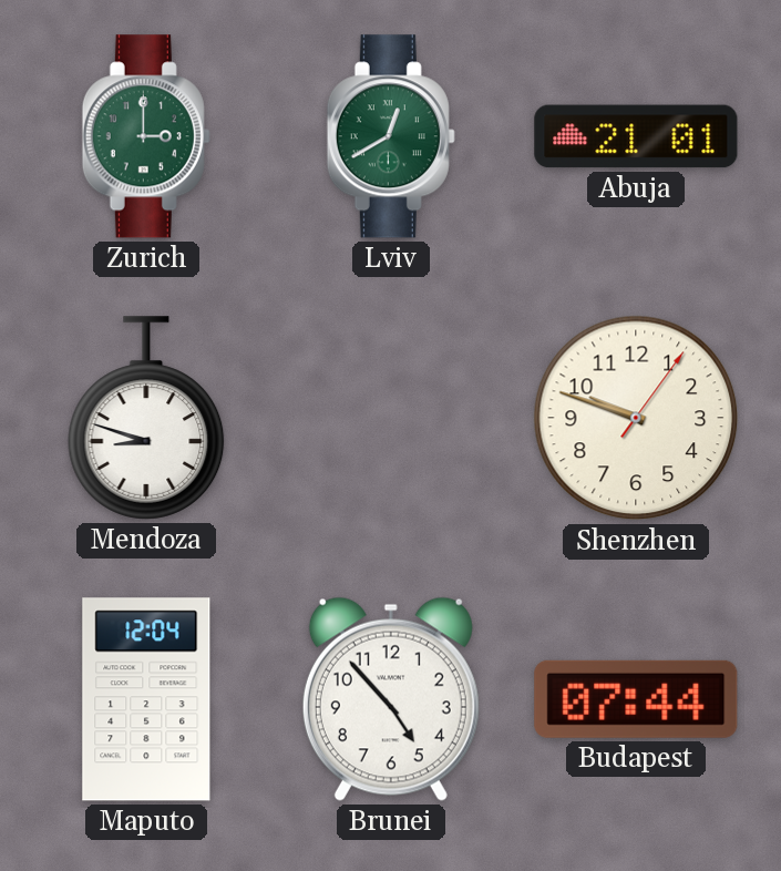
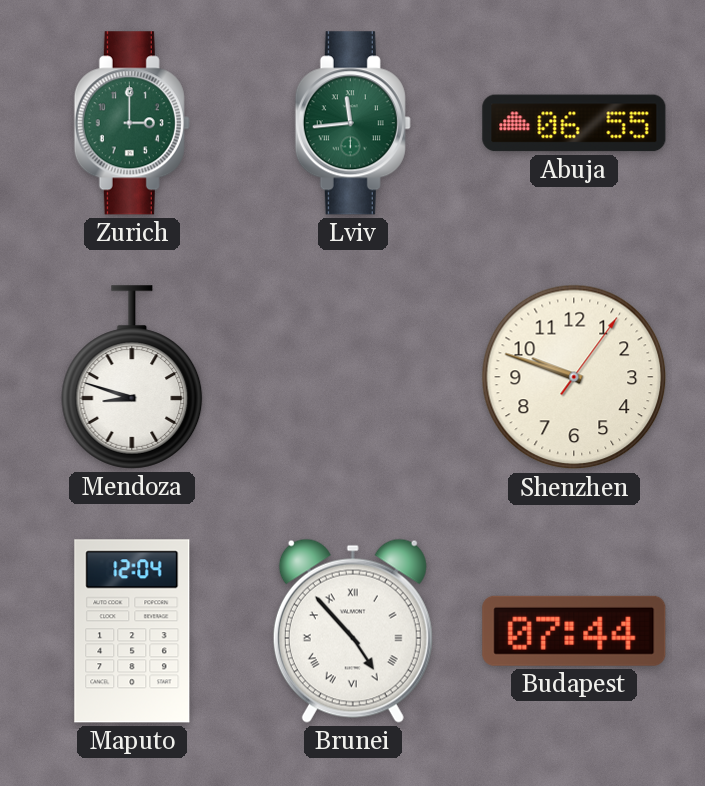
Lviv: 12:40 -> 11:44
Abuja: 21:01 -> 06:55
Brunei numerals: Arabic -> Roman
